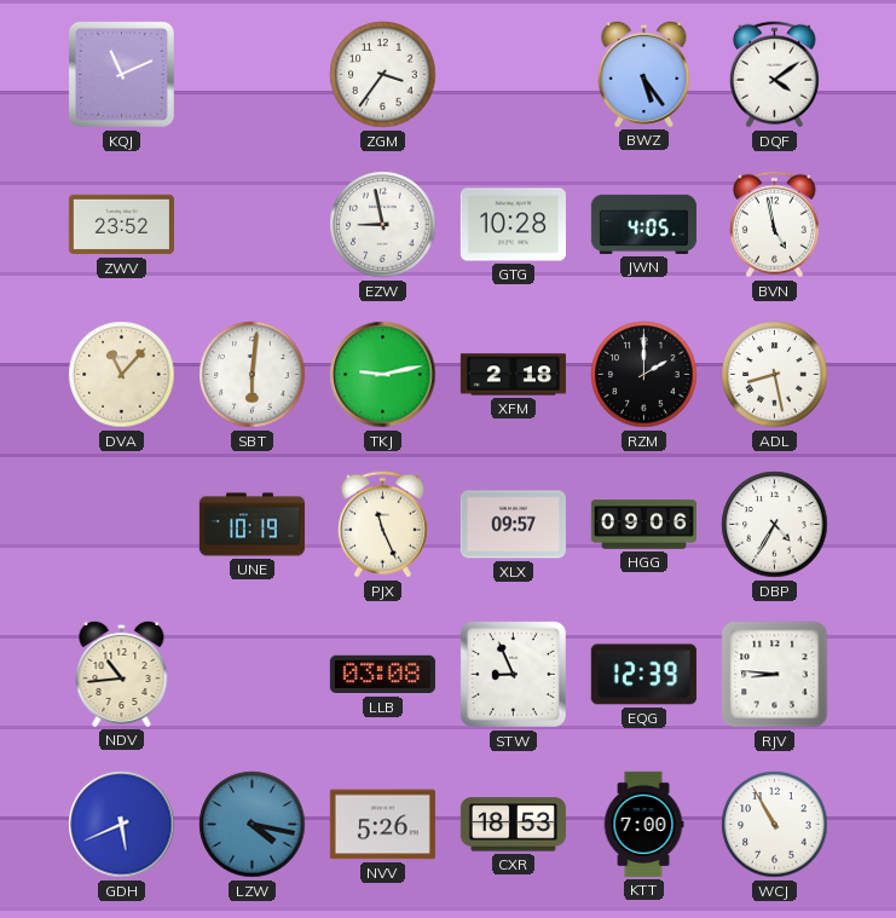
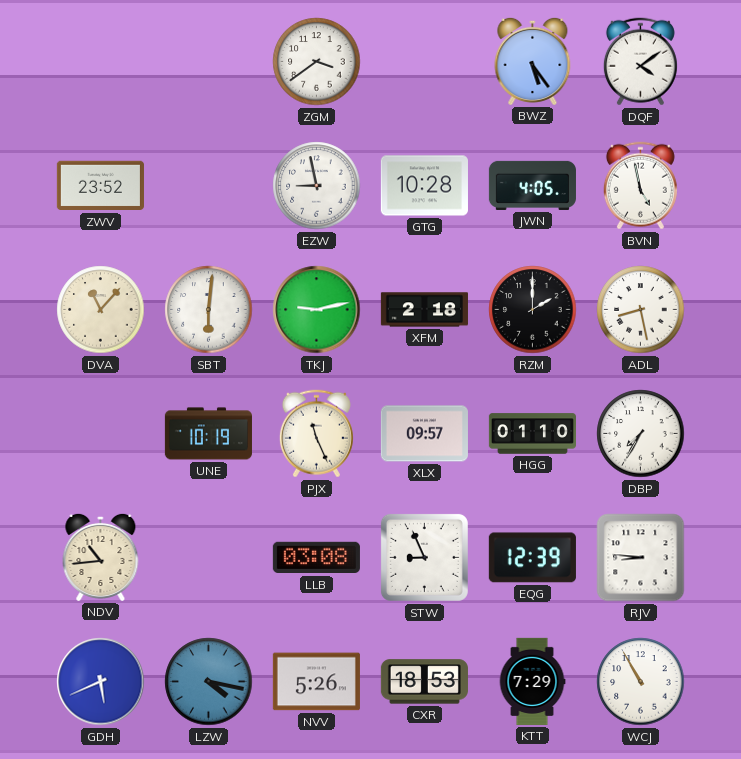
KQJ: 11:11 -> none
ZGM: 3:36 -> 3:39
HGG: 09:06 -> 01:10
DBP: 4:35 -> 7:35
KTT: 7:00 -> 7:29
